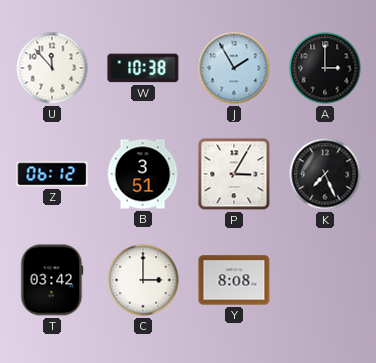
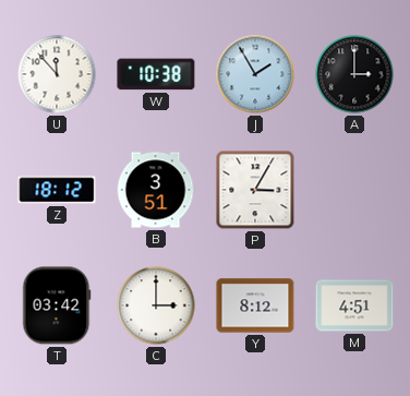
Z: 06:12 -> 18:12
K: 7:26 -> none
Y: 8:08 -> 8:12
M: none -> 4:51
